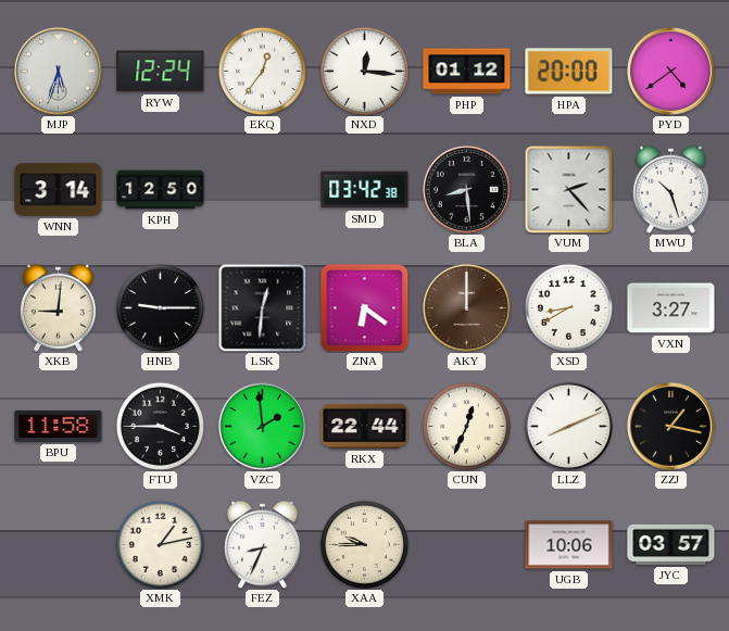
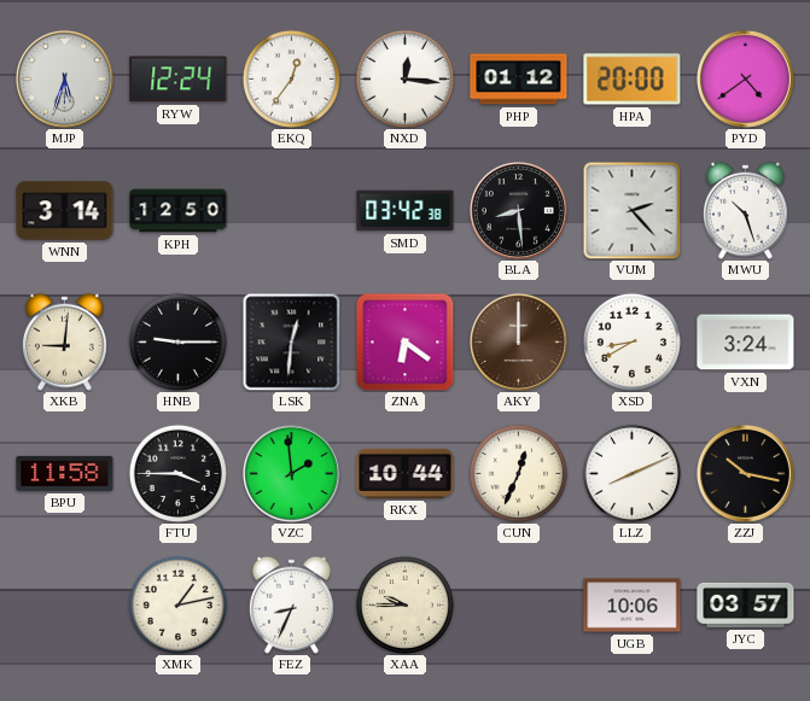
VXN: 3:27 -> 3:24
RKX: 22:44 -> 10:44
ZZJ: 1:17 -> 10:17
